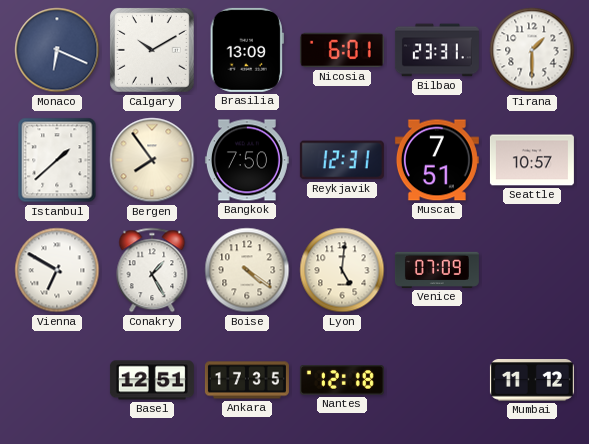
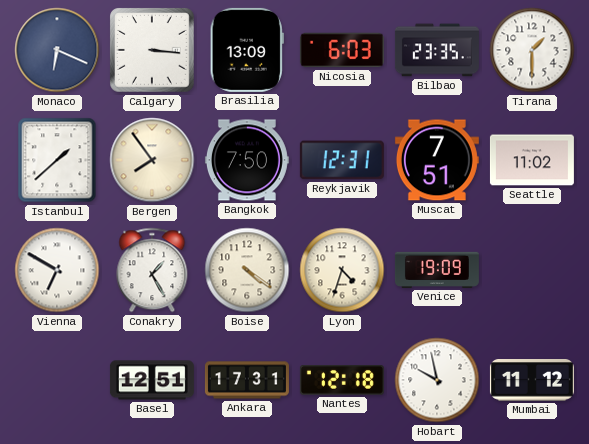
Calgary: 10:10 -> 3:16
Nicosia: 6:01 -> 6:03
Bilbao: 23:31 -> 23:35
Seattle: 10:57 -> 11:02
Lyon: 5:01 -> 4:33
Venice: 07:09 -> 19:09
Ankara: 17:35 -> 17:31
Hobart: none -> 9:58
